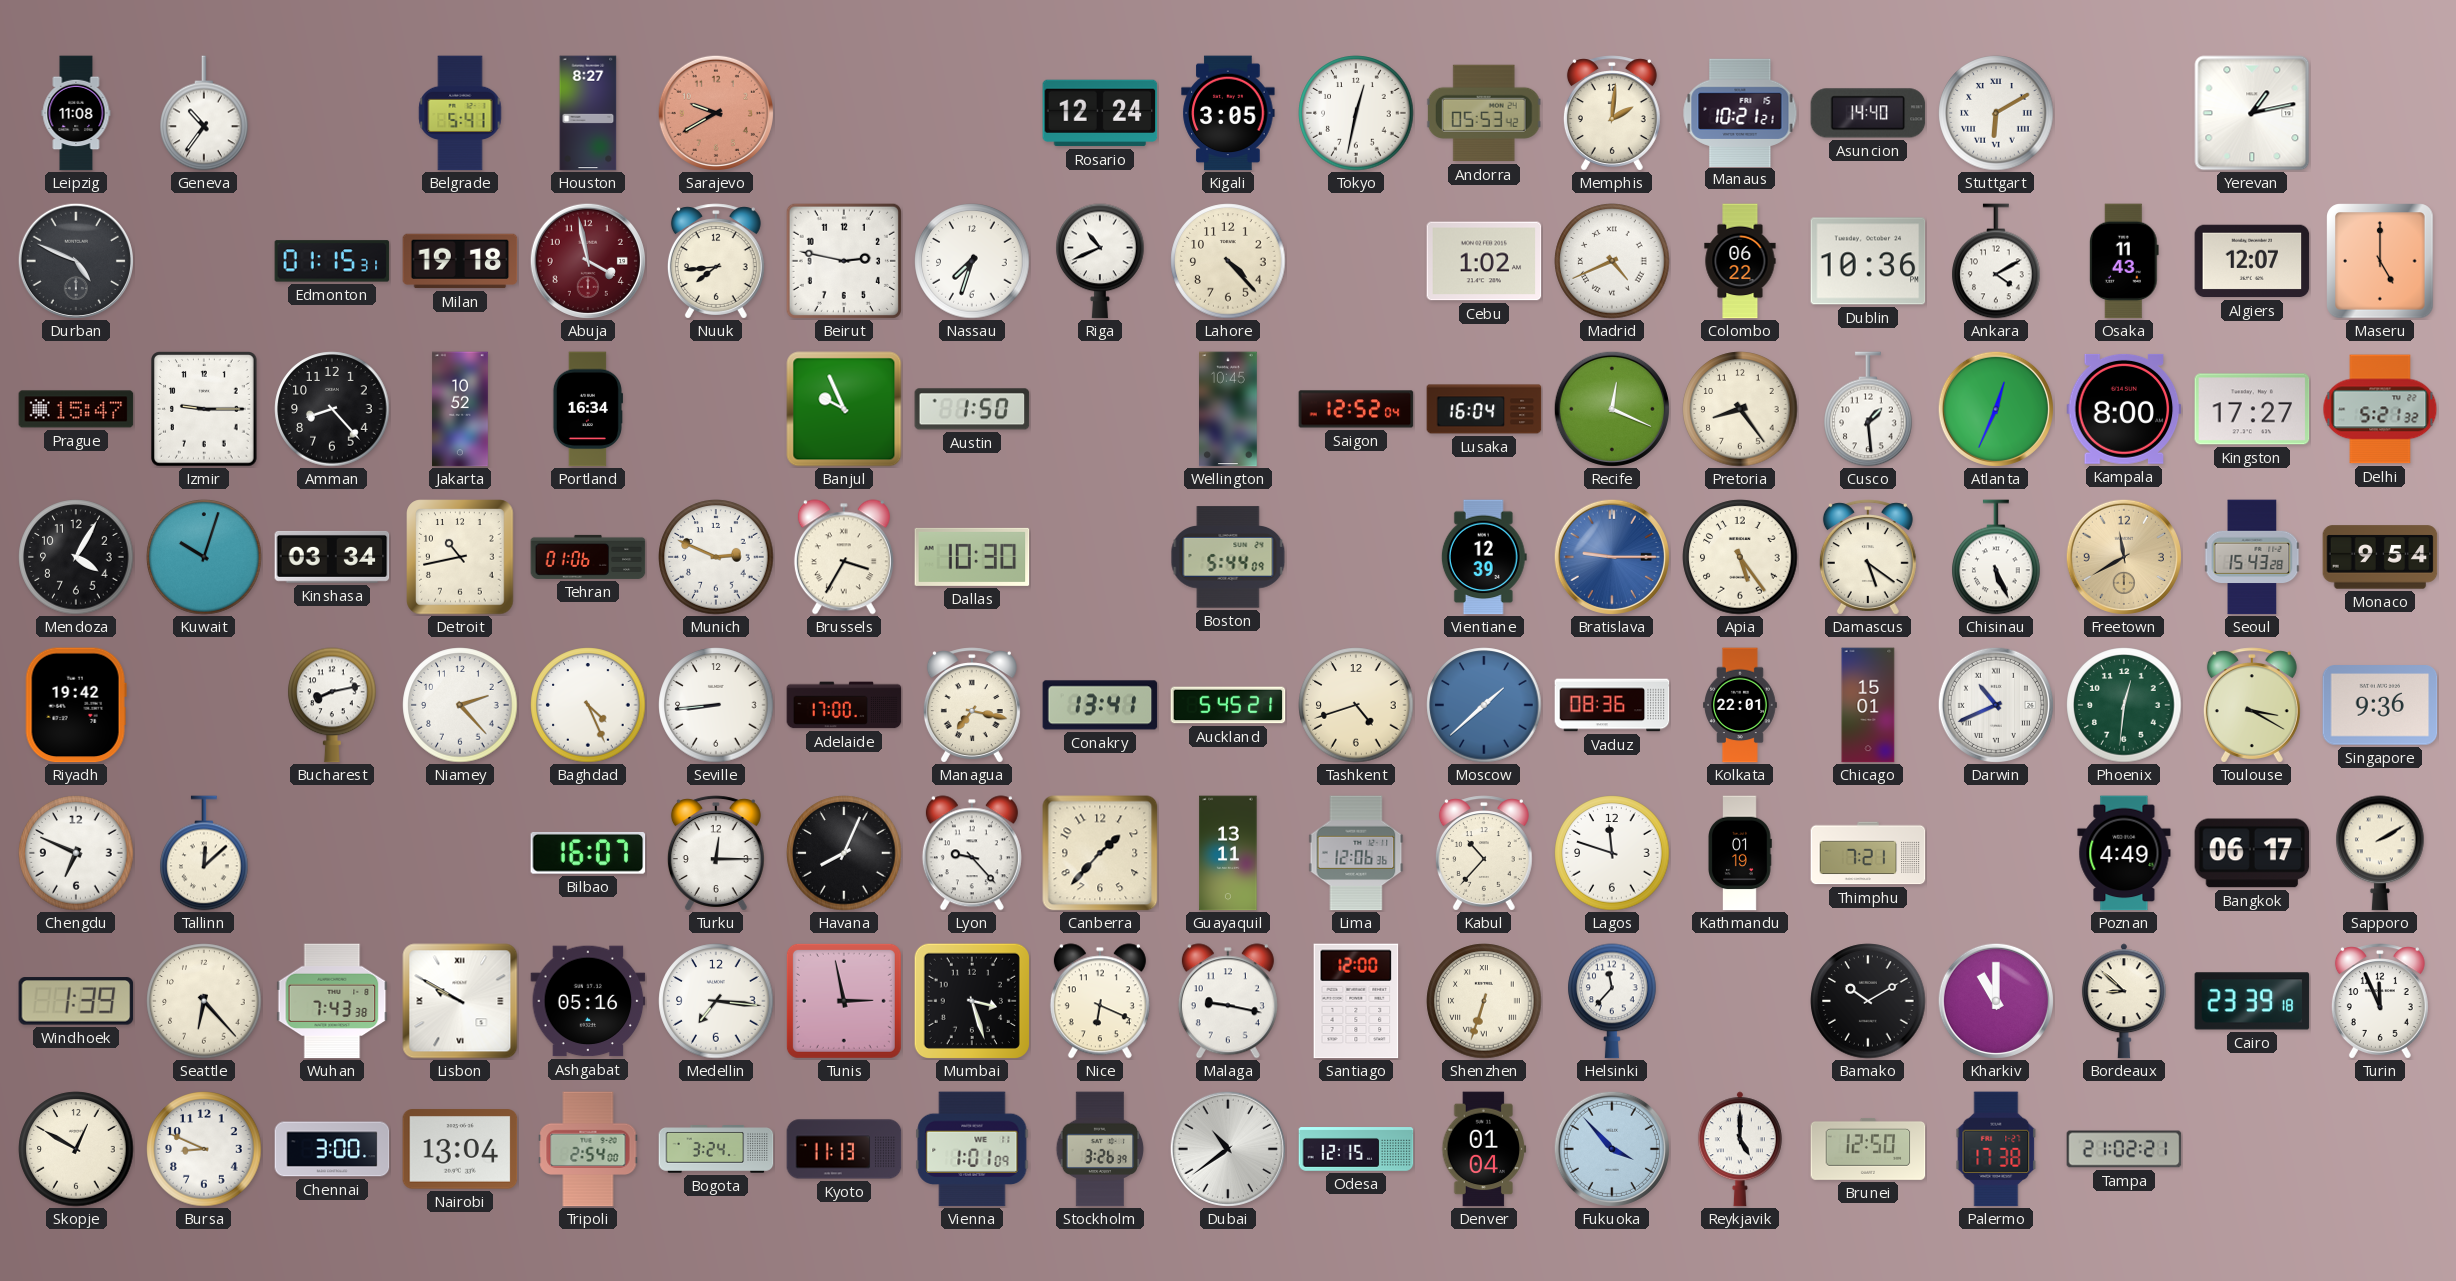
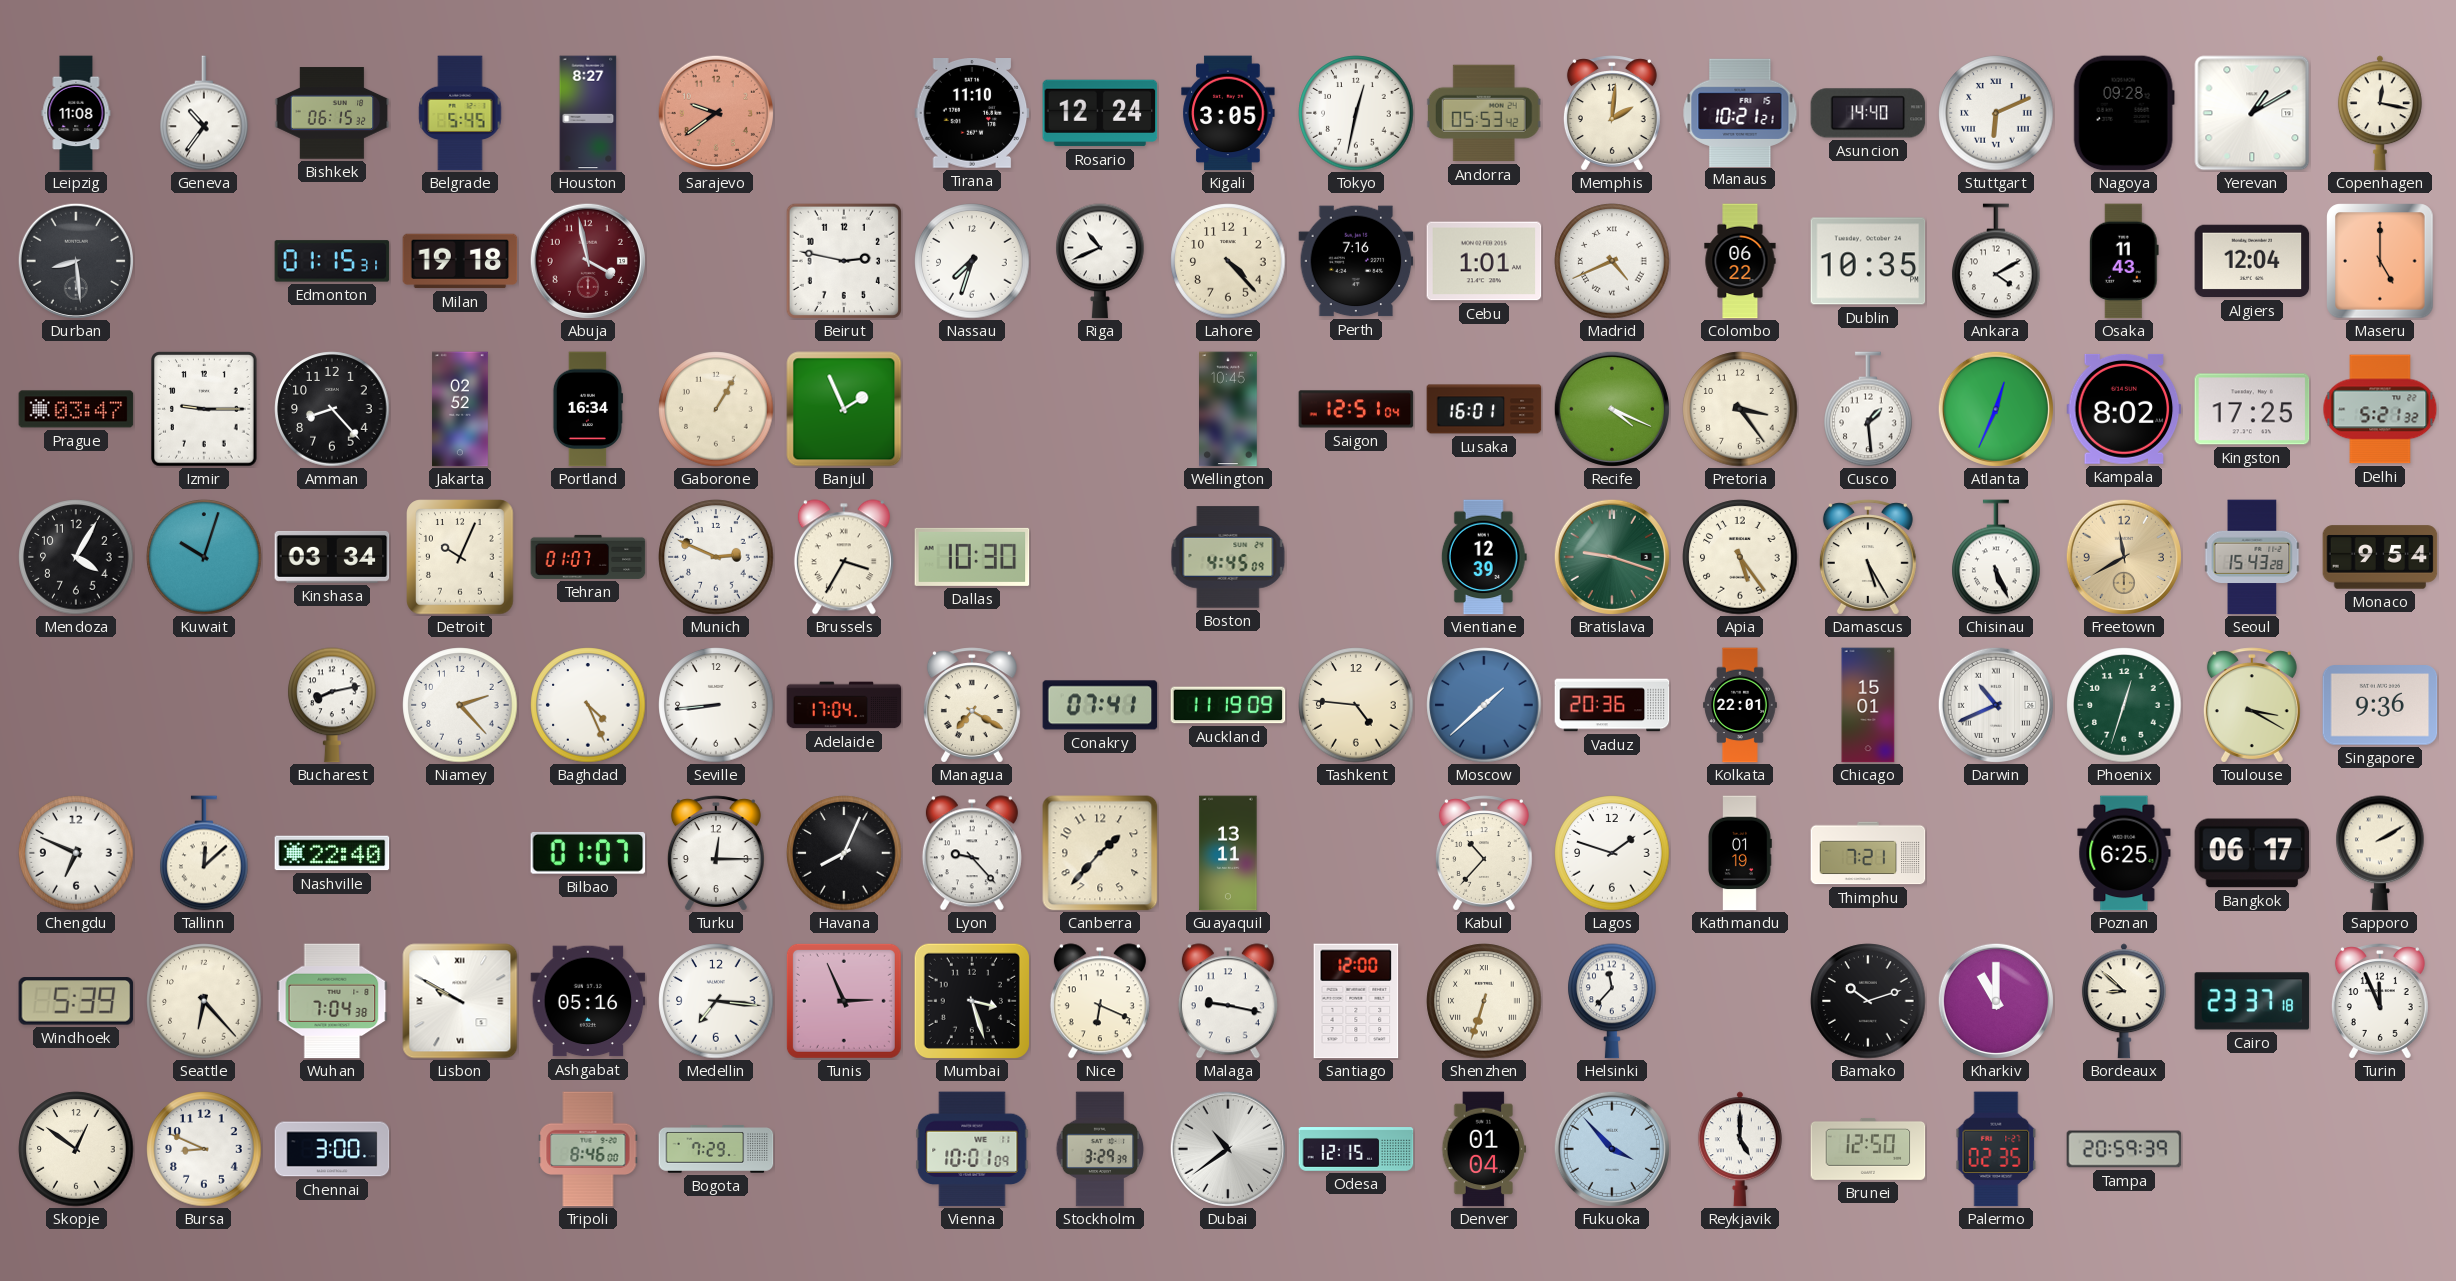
Bishkek: none -> 06:15
Belgrade: 5:41 -> 5:45
Sarajevo: 9:40 -> 9:39
Tirana: none -> 11:10
Stuttgart: 6:10 -> 6:11
Nagoya: none -> 09:28
Yerevan: 1:13 -> 1:10
Copenhagen: none -> 12:17
Durban: 4:49 -> 8:29
Nuuk: 7:44 -> none
Perth: none -> 7:16
Cebu: 1:02 -> 1:01
Dublin: 10:36 -> 10:35
Algiers: 12:07 -> 12:04
Prague: 15:47 -> 03:47
Jakarta: 10:52 -> 02:52
Gaborone: none -> 1:05
Banjul: 9:56 -> 1:56
Austin: 1:50 -> none
Saigon: 12:52 -> 12:51
Lusaka: 16:04 -> 16:01
Recife: 12:19 -> 4:19
Pretoria: 8:24 -> 3:24
Kampala: 8:00 -> 8:02
Kingston: 17:27 -> 17:25
Detroit: 10:43 -> 10:04
Tehran: 01:06 -> 01:07
Boston: 5:44 -> 4:45
Bratislava: 9:15 -> 9:18
Bratislava dial: blue -> green
Damascus: 5:21 -> 5:25
Riyadh: 19:42 -> none
Adelaide: 17:00 -> 17:04
Managua: 7:17 -> 7:20
Conakry: 13:41 -> 07:41
Auckland: 5:45 -> 11:19
Tashkent: 4:42 -> 4:46
Vaduz: 08:36 -> 20:36
Phoenix: 12:31 -> 12:33
Nashville: none -> 22:40
Bilbao: 16:07 -> 01:07
Lima: 12:06 -> none
Lagos: 11:48 -> 1:48
Poznan: 4:49 -> 6:25
Windhoek: 1:39 -> 5:39
Wuhan: 7:43 -> 7:04
Tunis: 2:58 -> 2:56
Bamako: 10:10 -> 10:12
Cairo: 23:39 -> 23:37
Skopje: 12:50 -> 12:51
Nairobi: 13:04 -> none
Tripoli: 2:54 -> 8:46
Bogota: 3:24 -> 7:29
Kyoto: 11:13 -> none
Vienna: 1:01 -> 10:01
Stockholm: 3:26 -> 3:29
Palermo: 17:38 -> 02:35
Tampa: 21:02 -> 20:59
